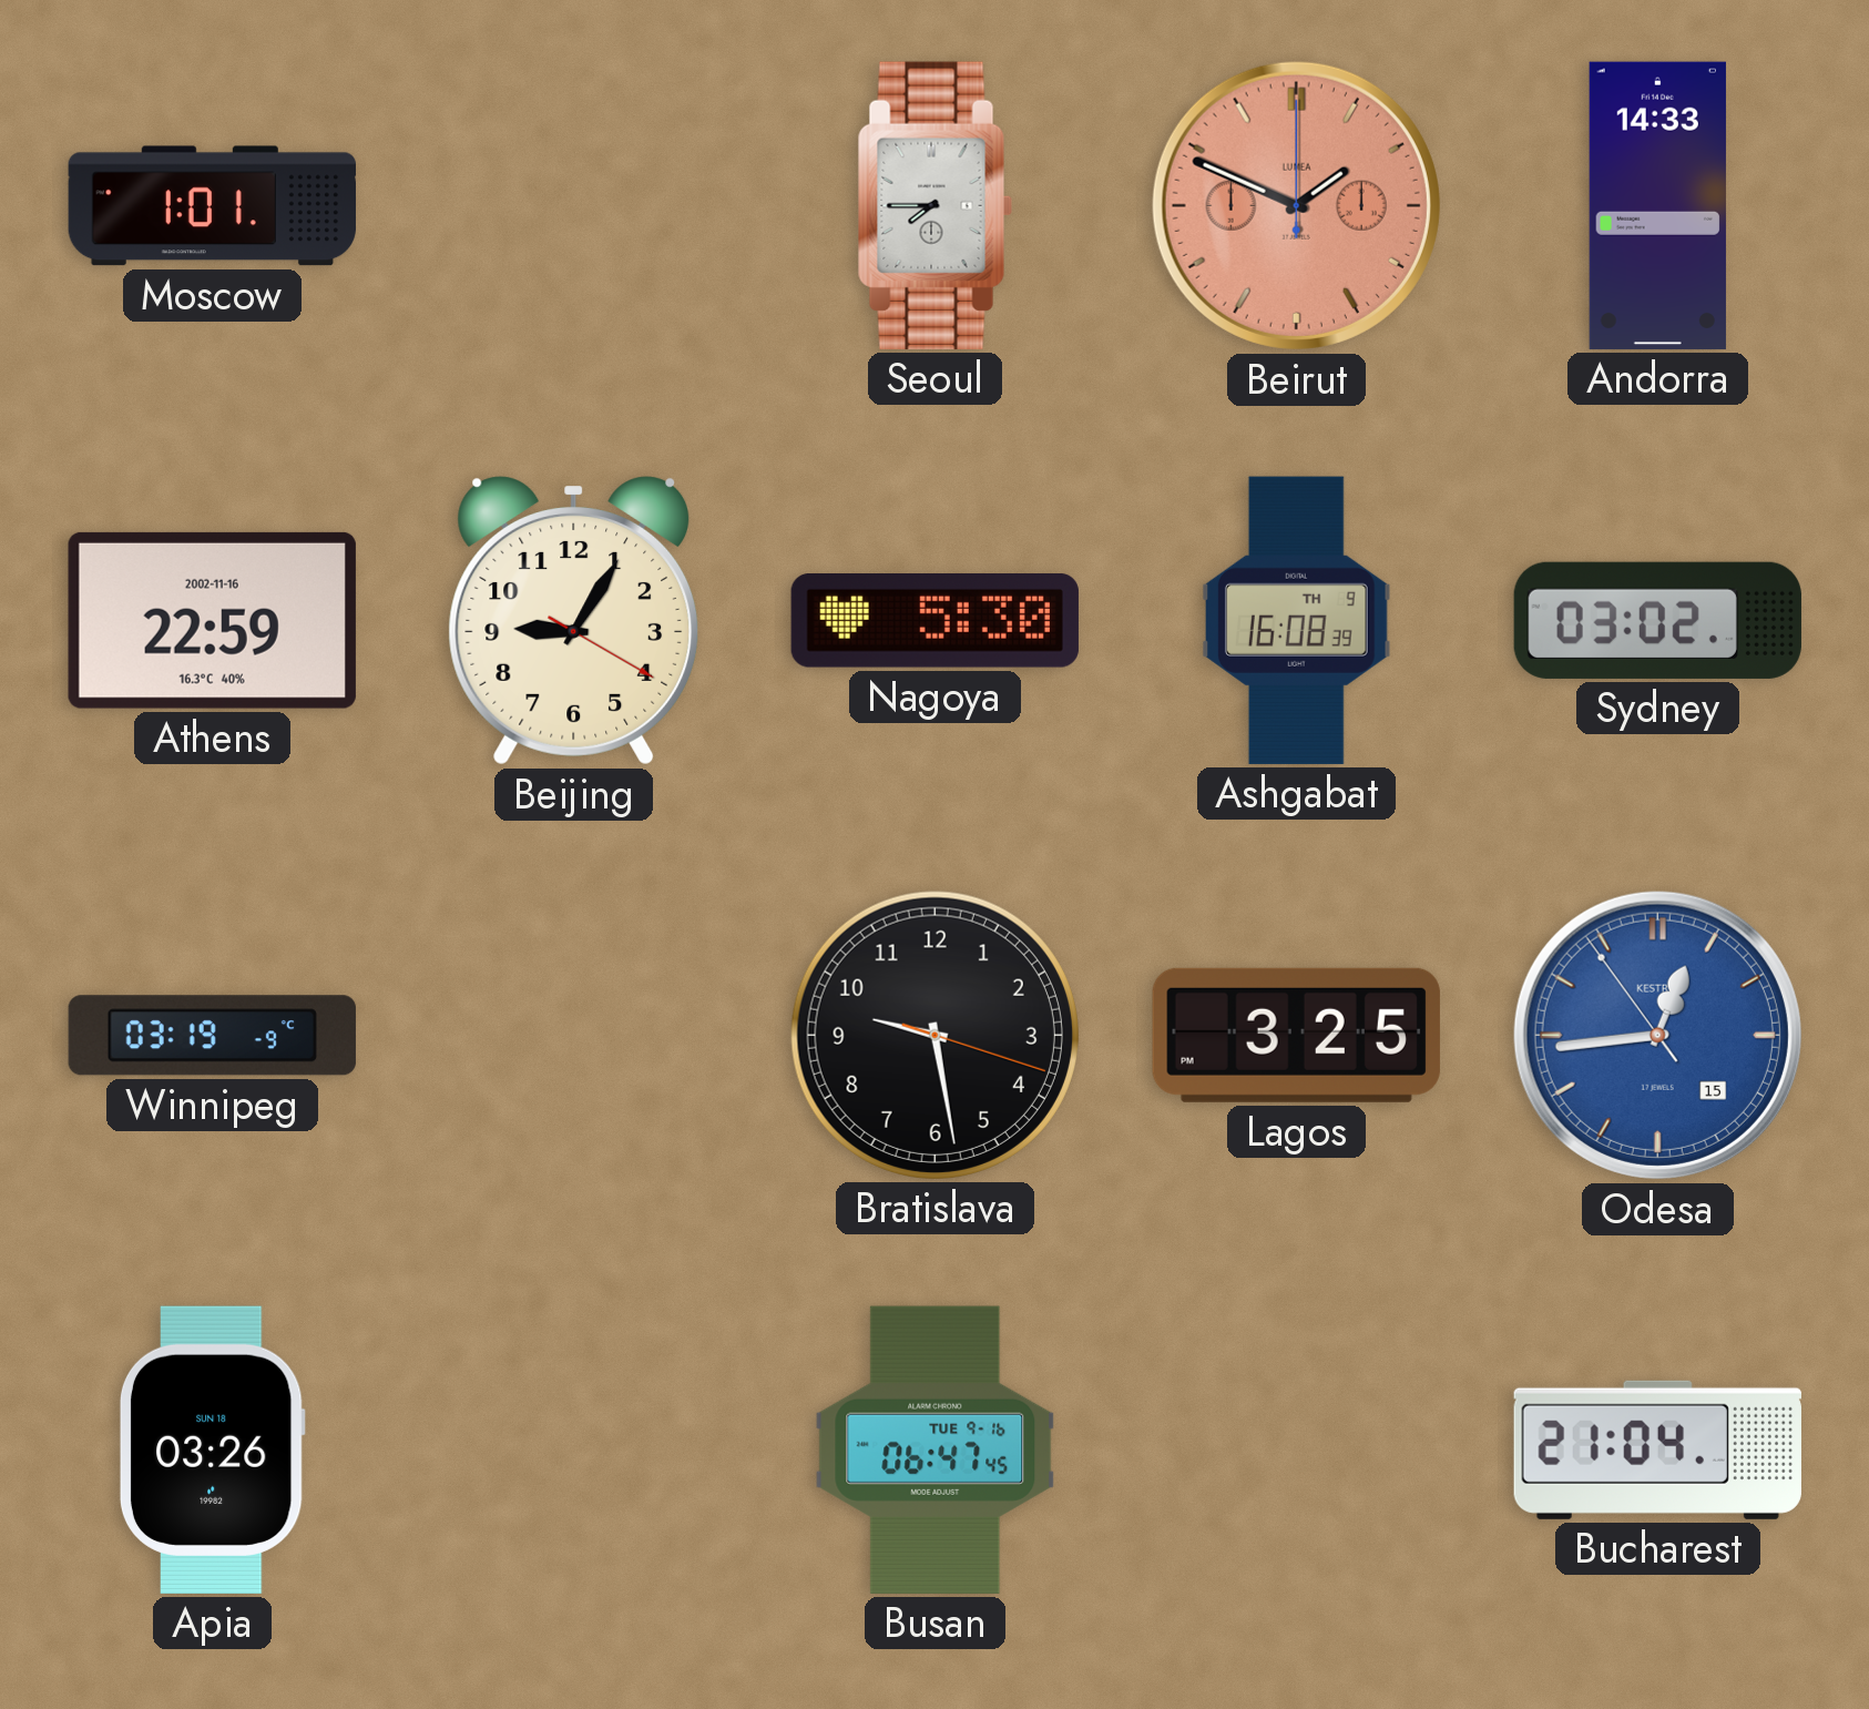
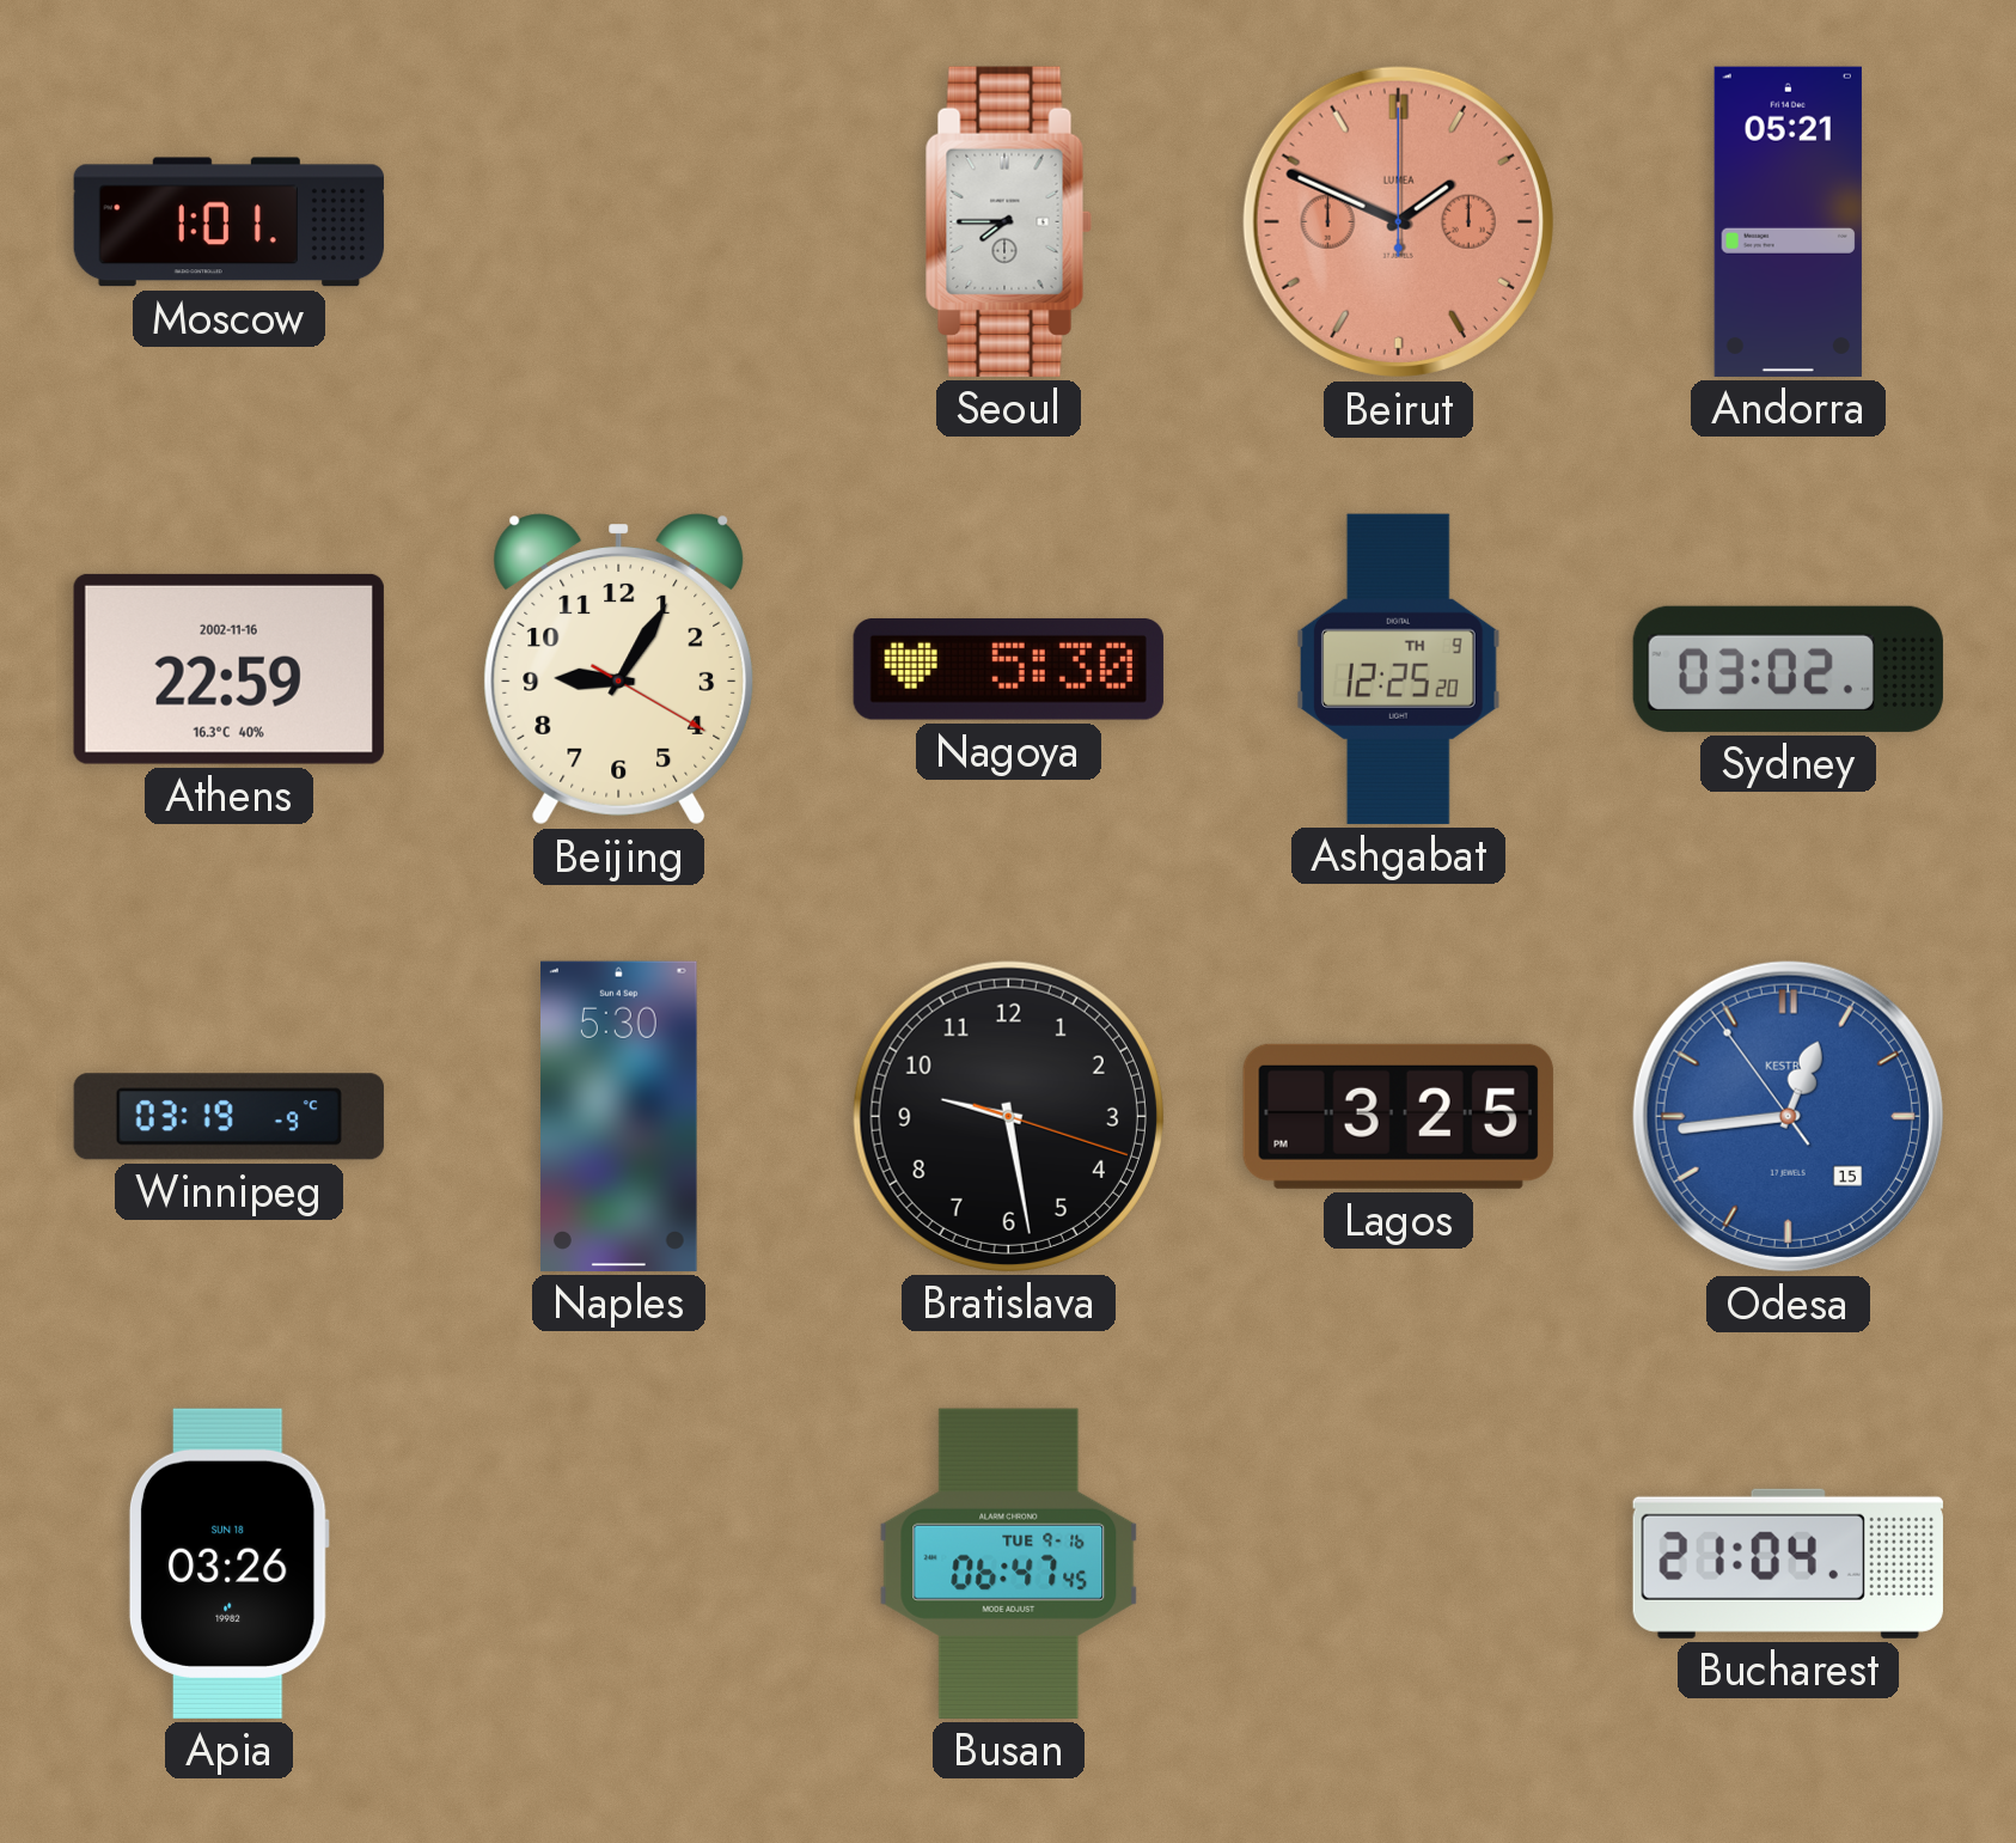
Andorra: 14:33 -> 05:21
Ashgabat: 16:08 -> 12:25
Naples: none -> 5:30
